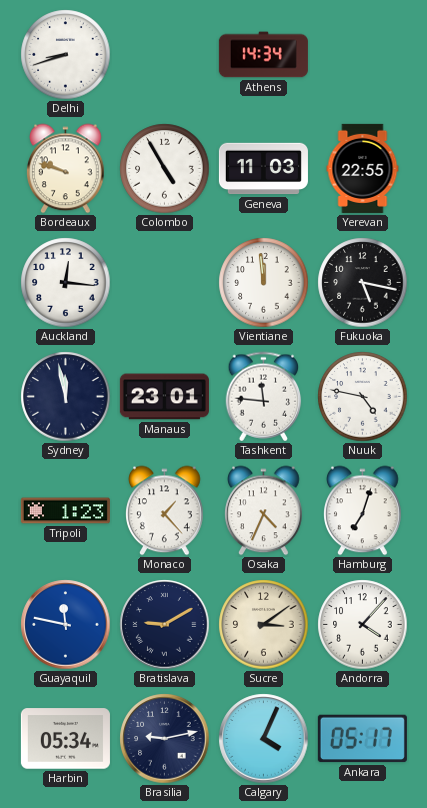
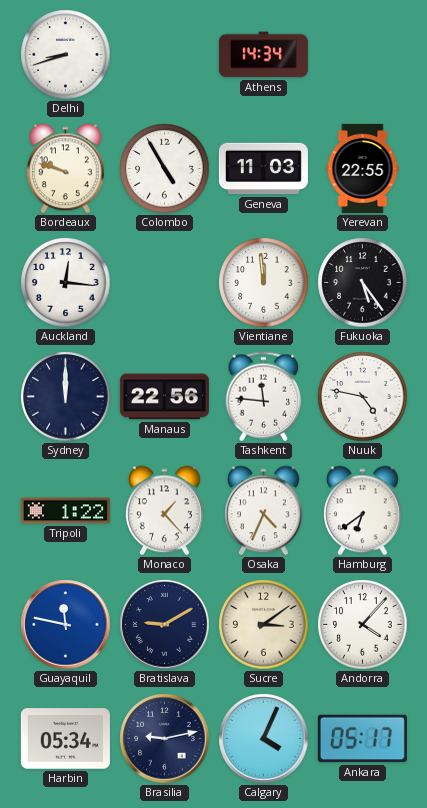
Fukuoka: 5:17 -> 5:24
Sydney: 11:58 -> 12:00
Manaus: 23:01 -> 22:56
Tripoli: 1:23 -> 1:22
Hamburg: 7:03 -> 6:39
